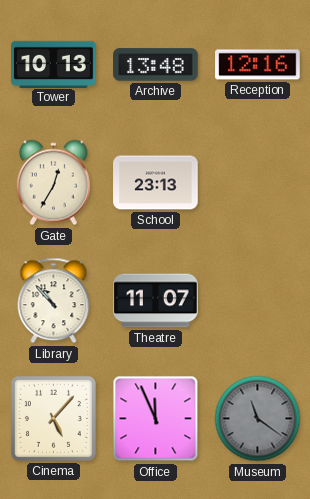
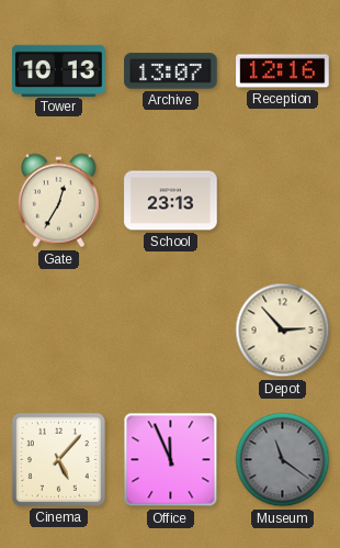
Archive: 13:48 -> 13:07
Library: 10:53 -> none
Theatre: 11:07 -> none
Depot: none -> 2:53
